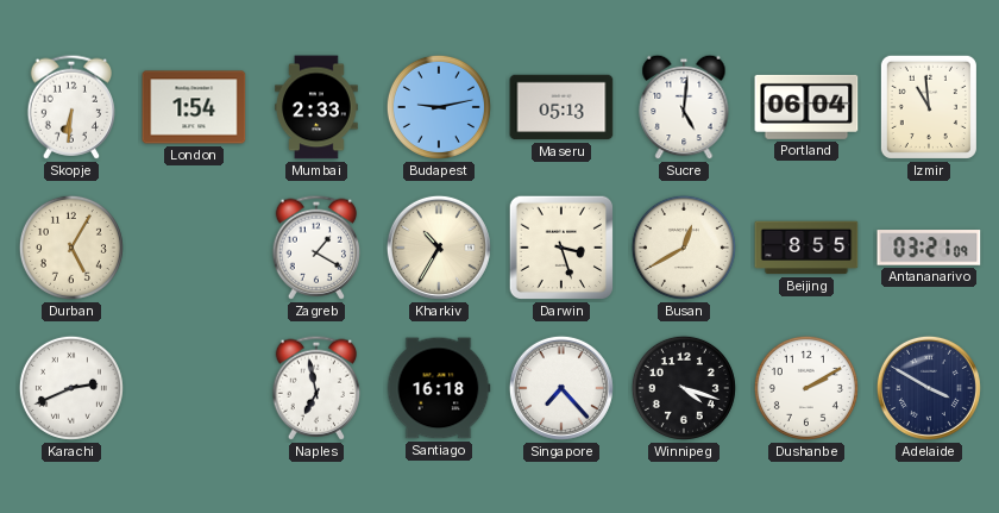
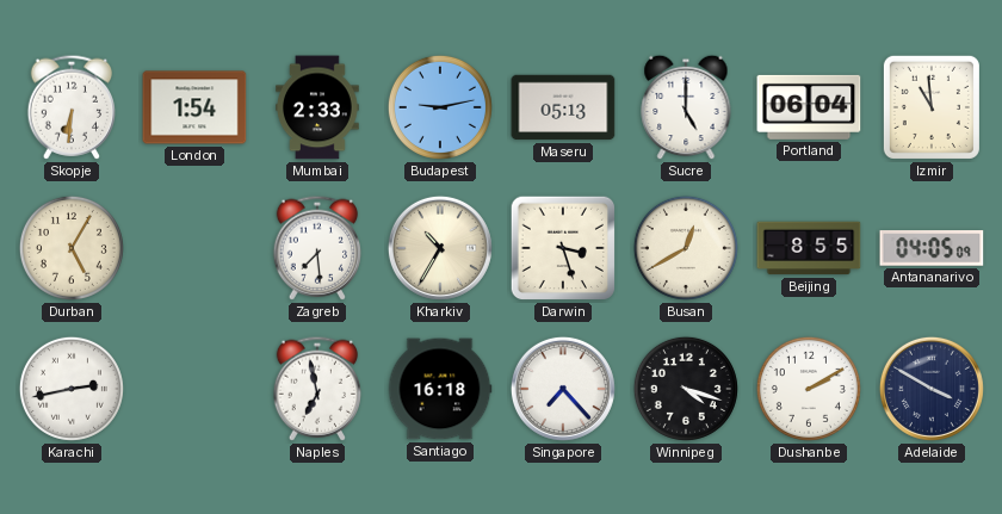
Sucre: 5:01 -> 5:00
Zagreb: 1:20 -> 7:29
Antananarivo: 03:21 -> 04:05
Karachi: 2:41 -> 2:43
